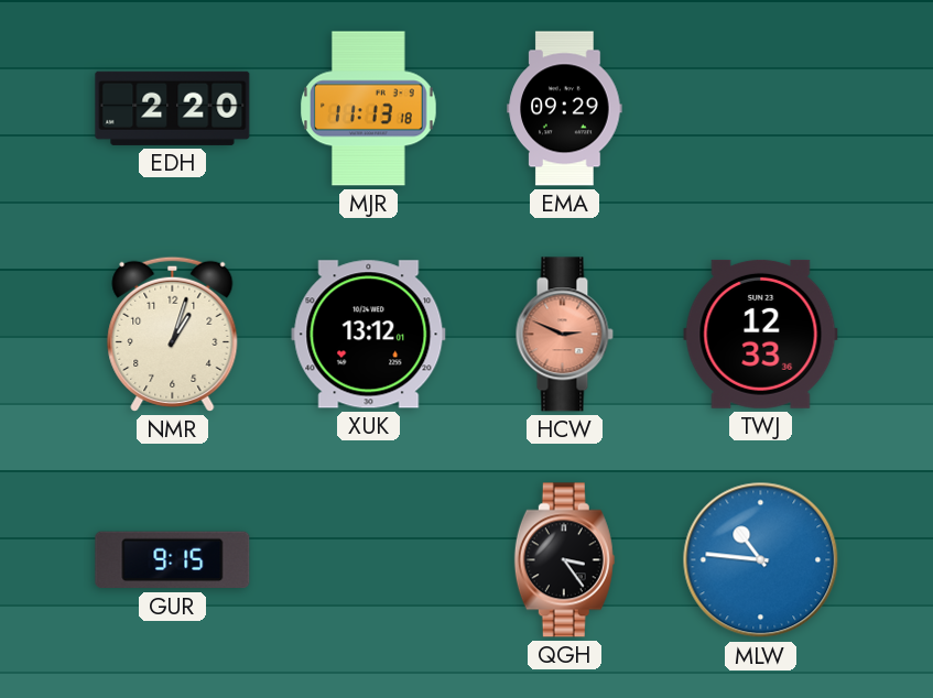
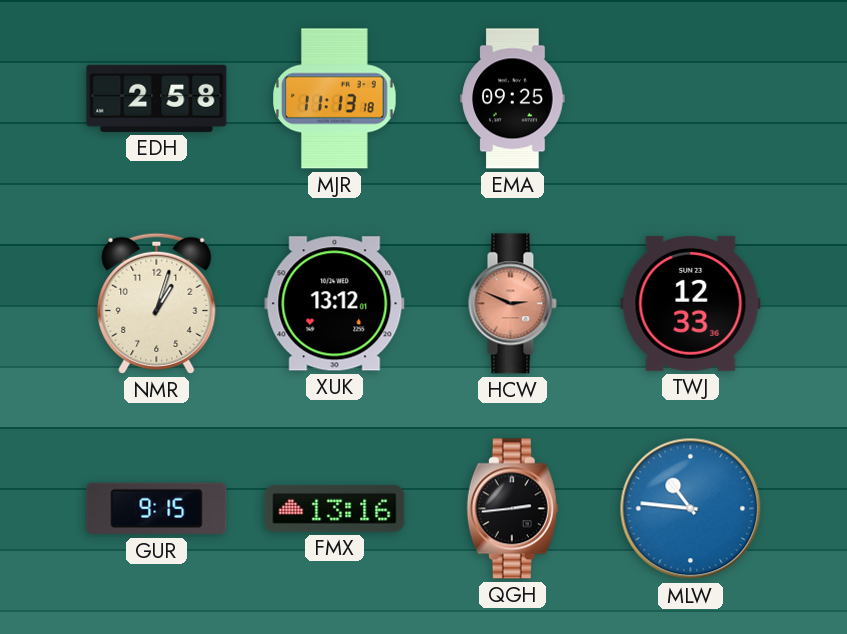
EDH: 2:20 -> 2:58
EMA: 09:29 -> 09:25
FMX: none -> 13:16
QGH: 3:24 -> 2:44
